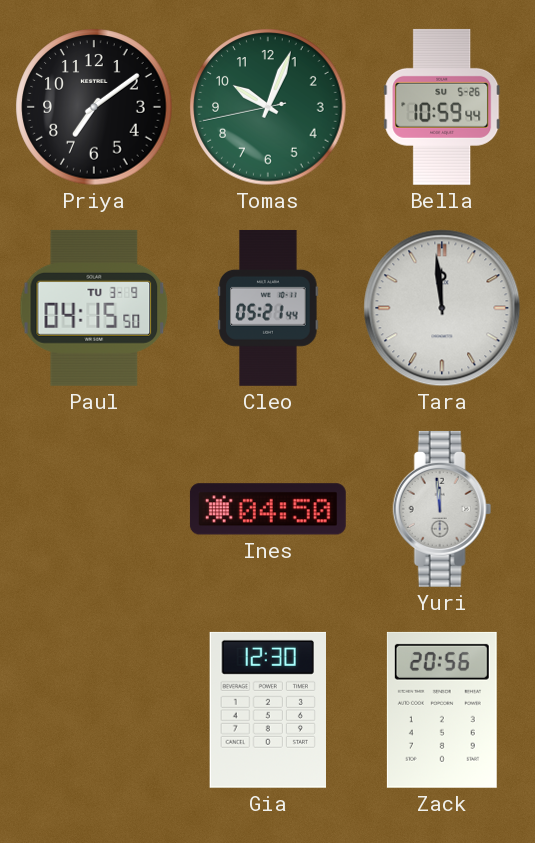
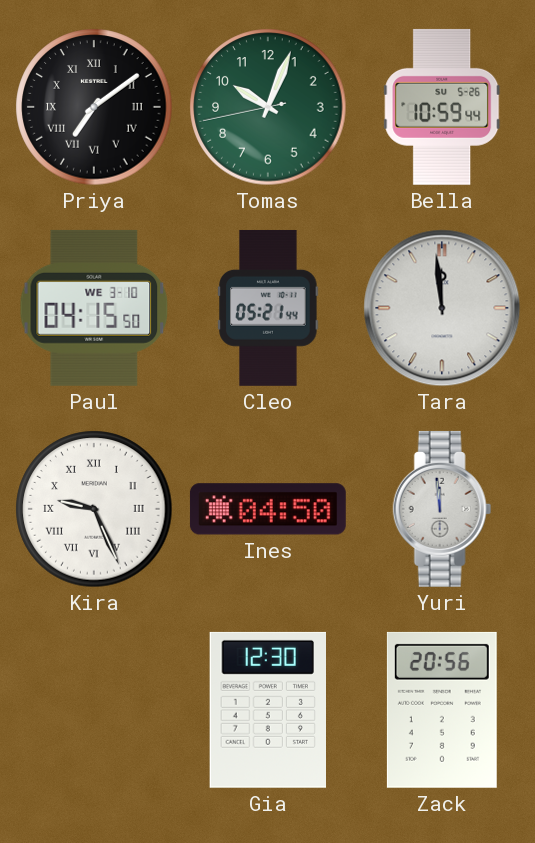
Priya numerals: Arabic -> Roman
Paul date: TU 3-9 -> WE 3-10
Kira: none -> 9:26
